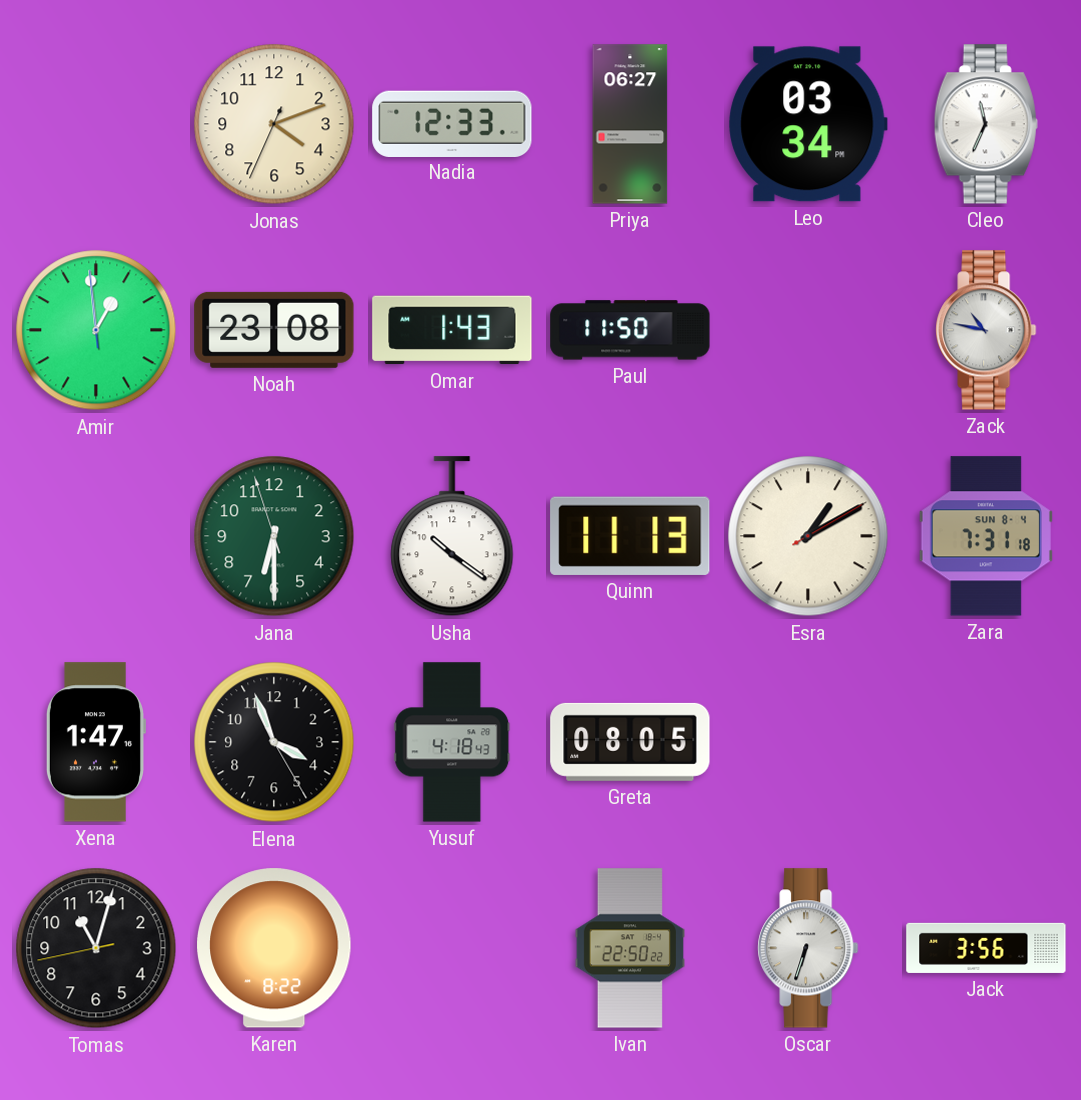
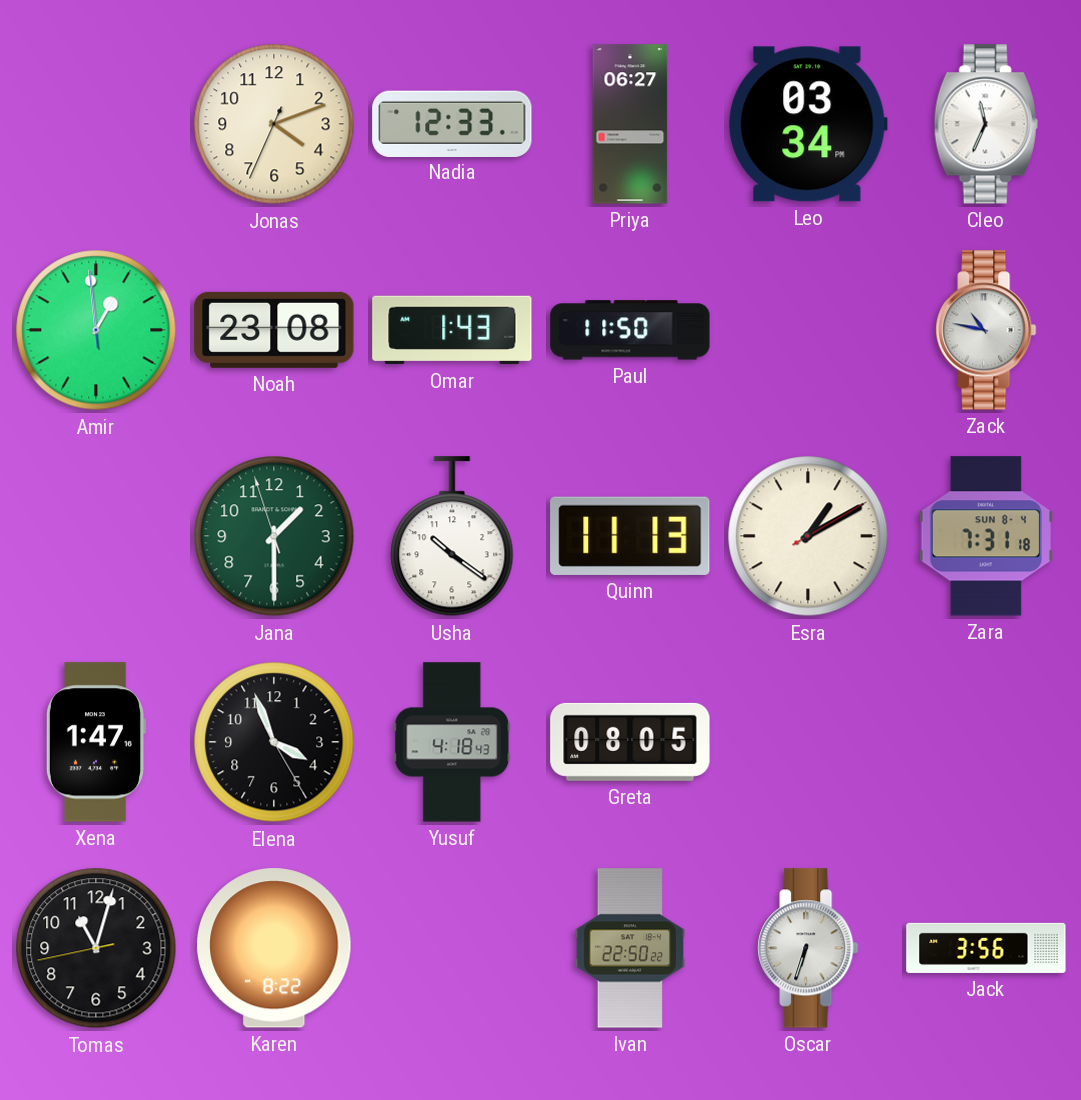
Jana: 6:29 -> 1:29
